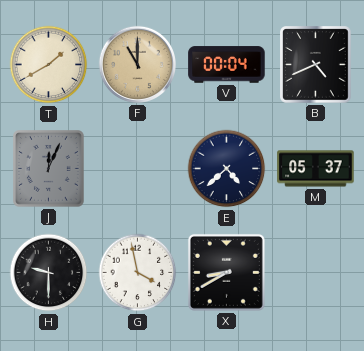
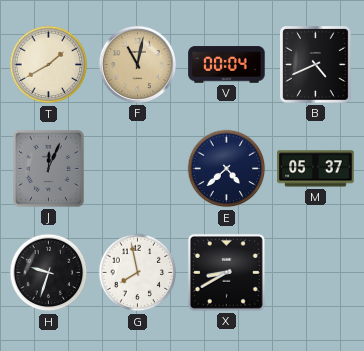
F: 11:00 -> 11:02
H: 9:30 -> 9:33
G: 3:58 -> 7:58
